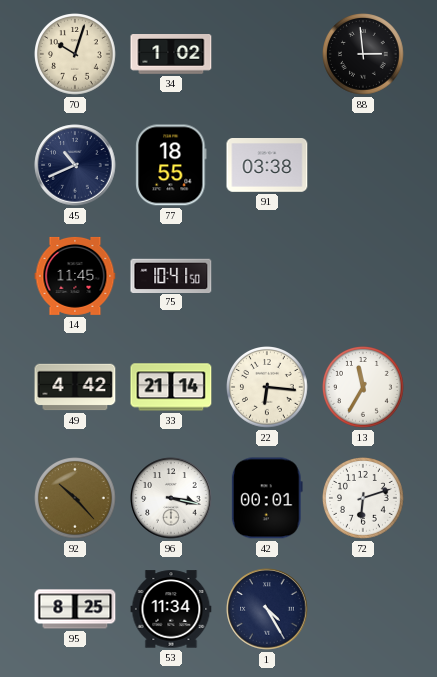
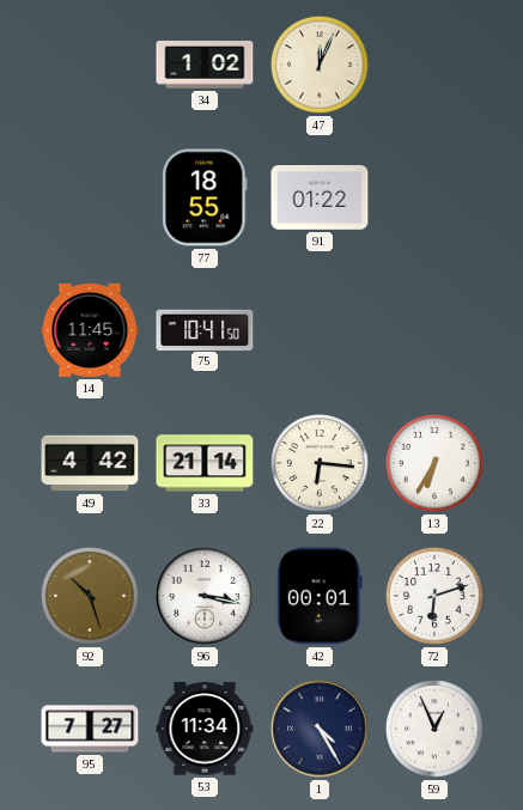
70: 10:03 -> none
47: none -> 12:04
88: 2:59 -> none
45: 10:41 -> none
91: 03:38 -> 01:22
13: 11:35 -> 6:35
92: 10:23 -> 10:27
95: 8:25 -> 7:27
59: none -> 12:56
